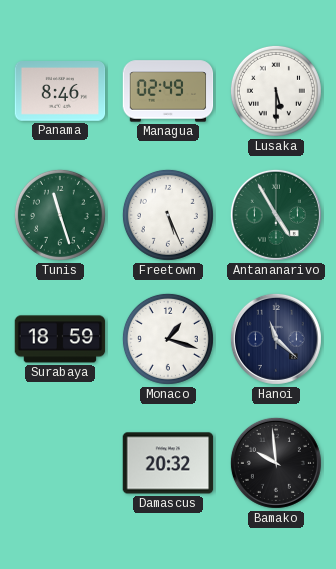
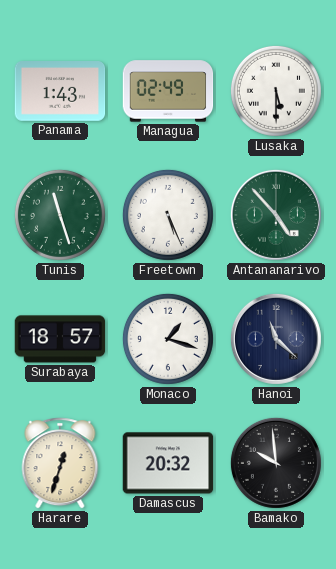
Panama: 8:46 -> 1:43
Antananarivo: 4:55 -> 4:53
Surabaya: 18:59 -> 18:57
Harare: none -> 12:33
